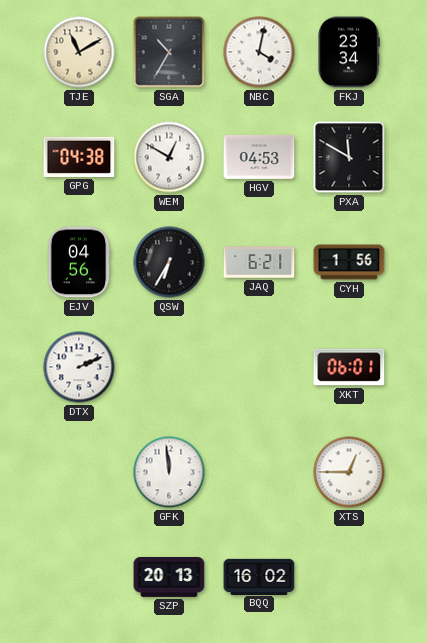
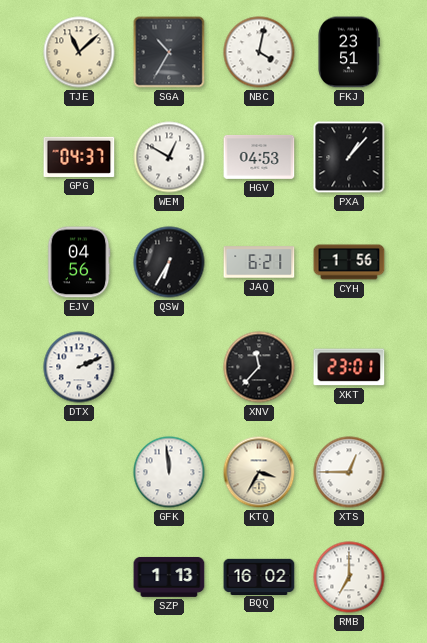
TJE: 11:10 -> 11:08
FKJ: 23:34 -> 23:51
GPG: 04:38 -> 04:37
PXA: 11:50 -> 1:07
XNV: none -> 11:37
XKT: 06:01 -> 23:01
KTQ: none -> 3:35
SZP: 20:13 -> 1:13
RMB: none -> 7:00
